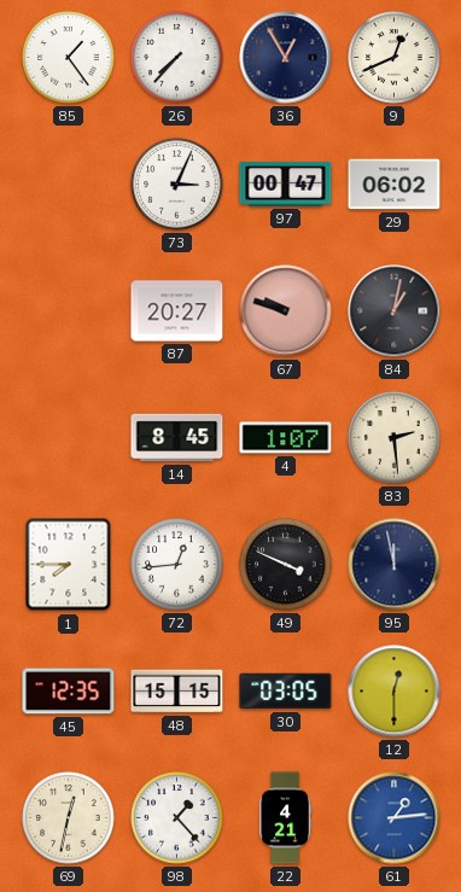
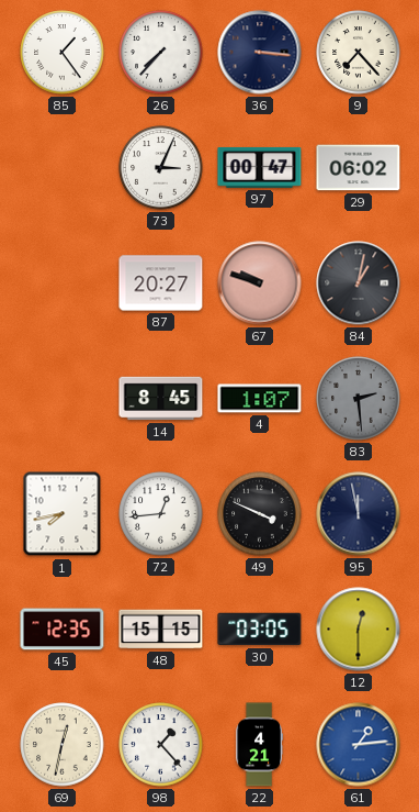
36: 12:55 -> 3:16
9: 12:41 -> 7:23
83 dial: cream -> grey
1: 7:45 -> 7:43
